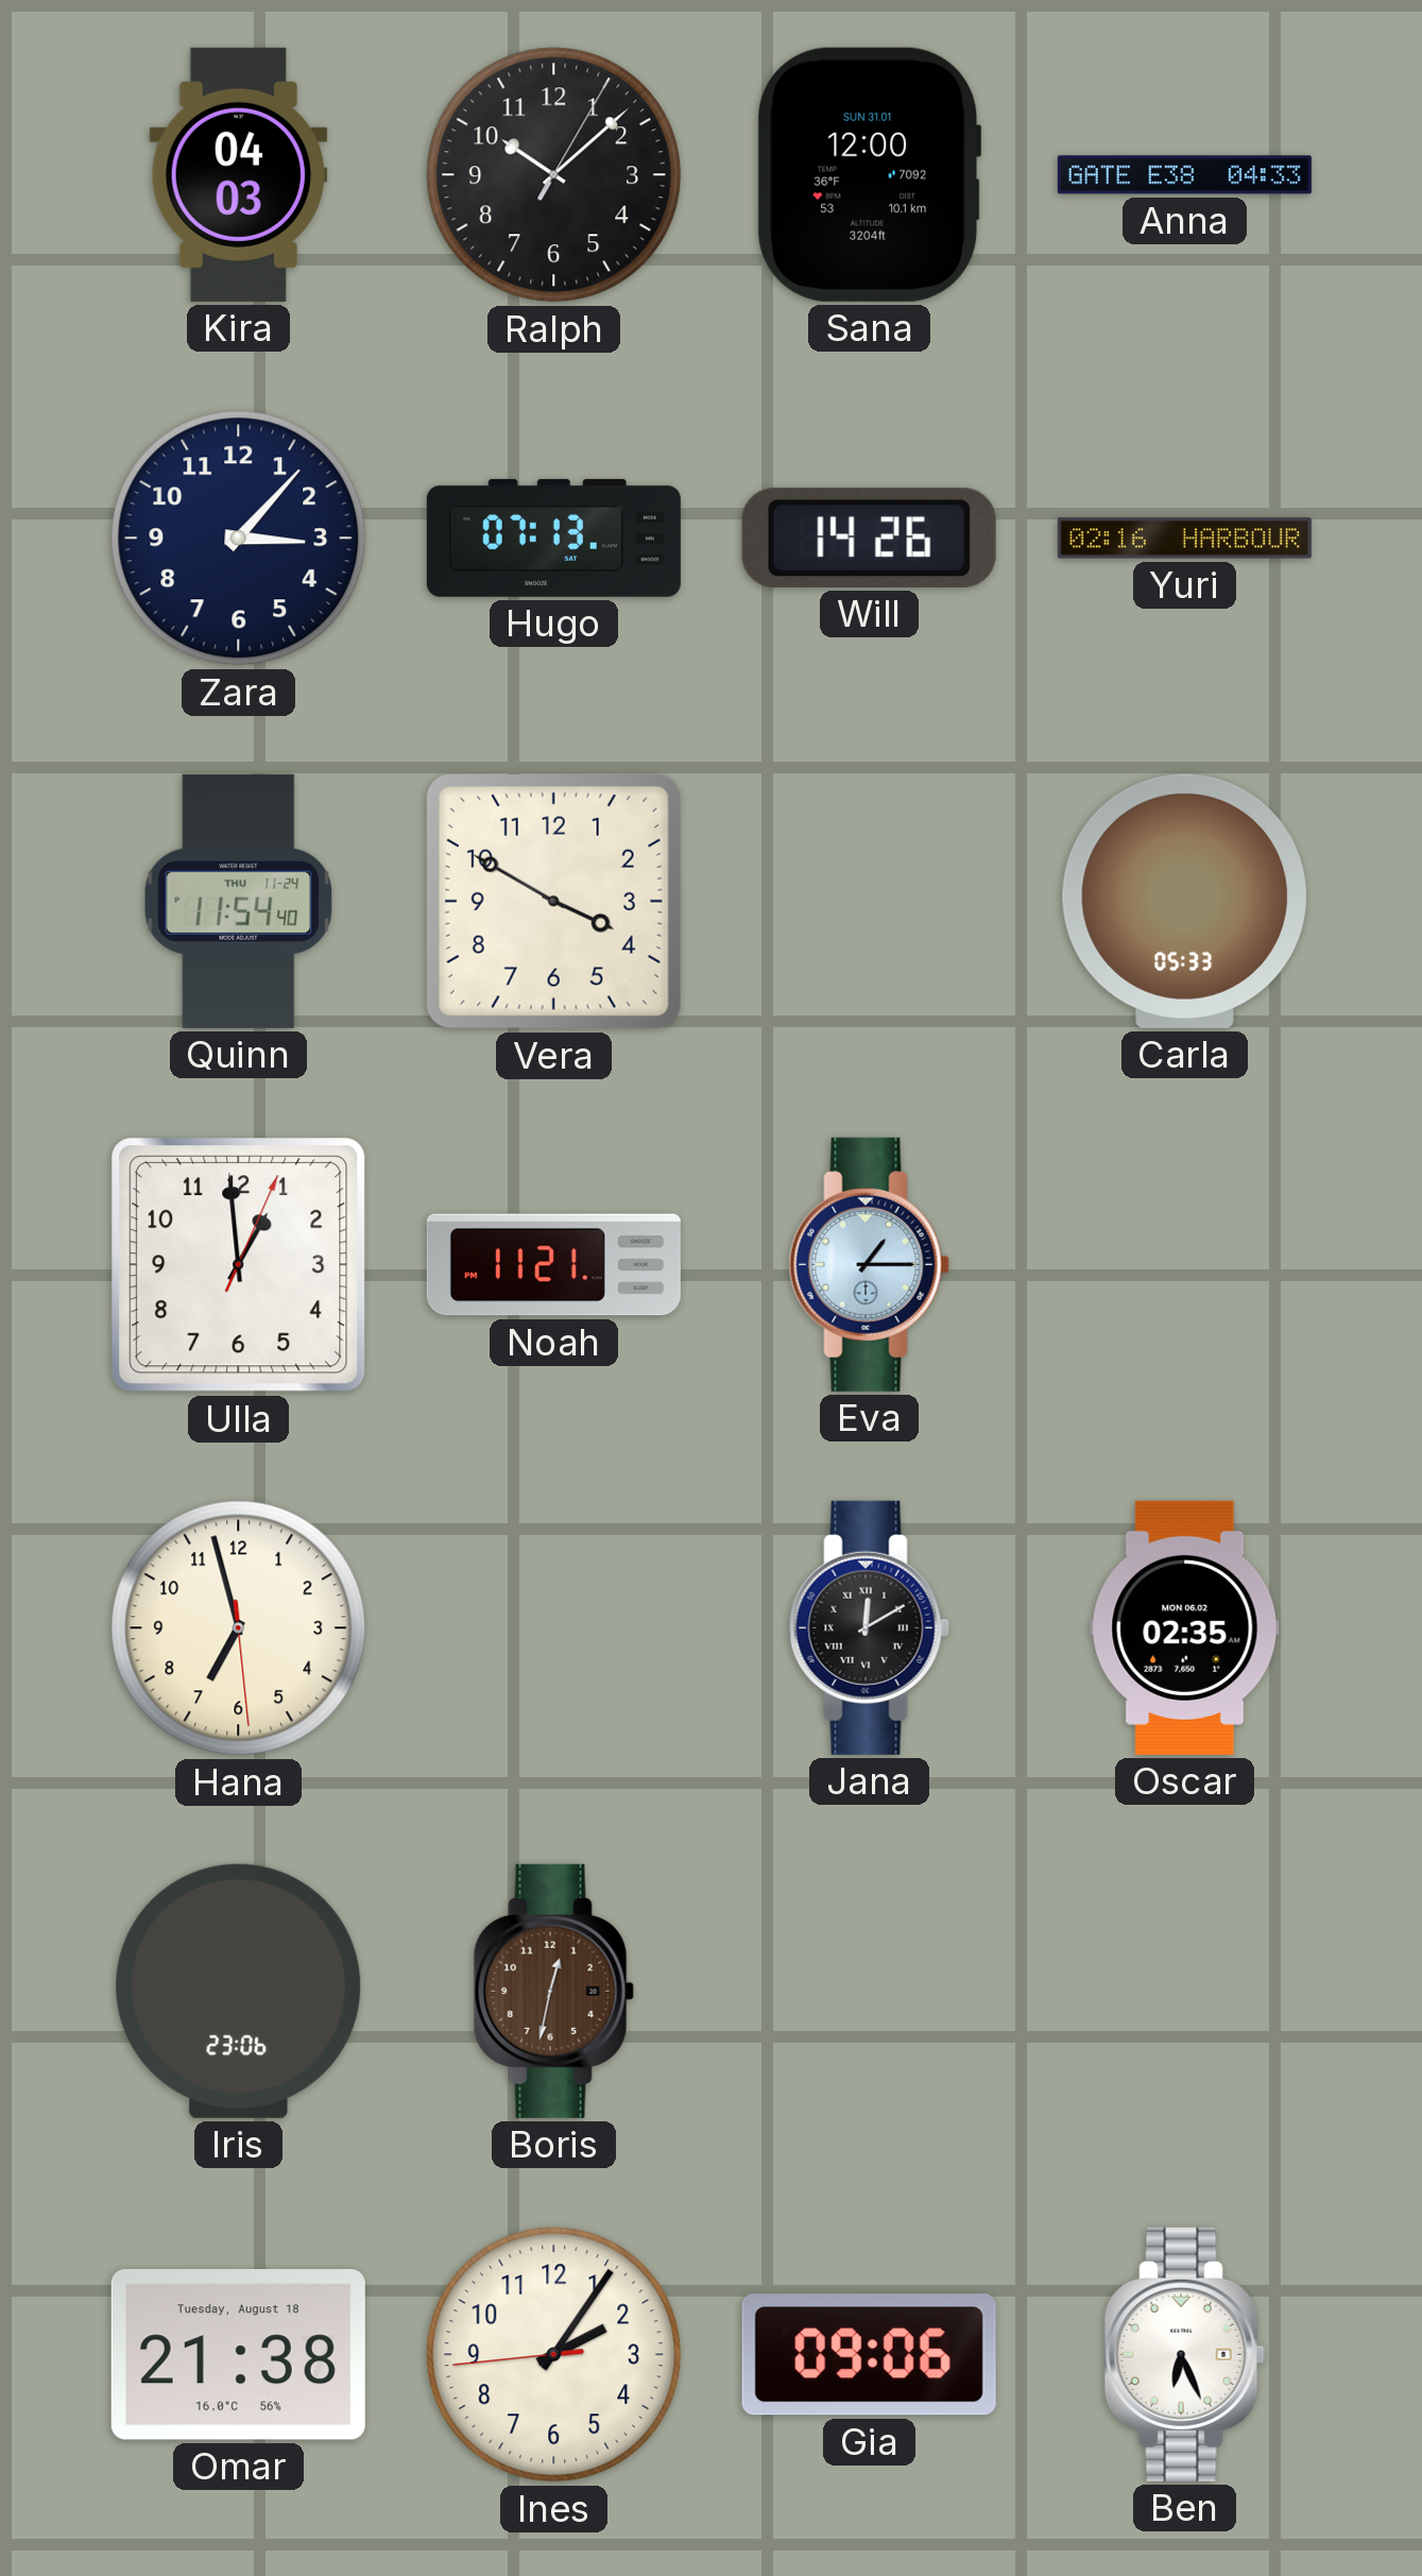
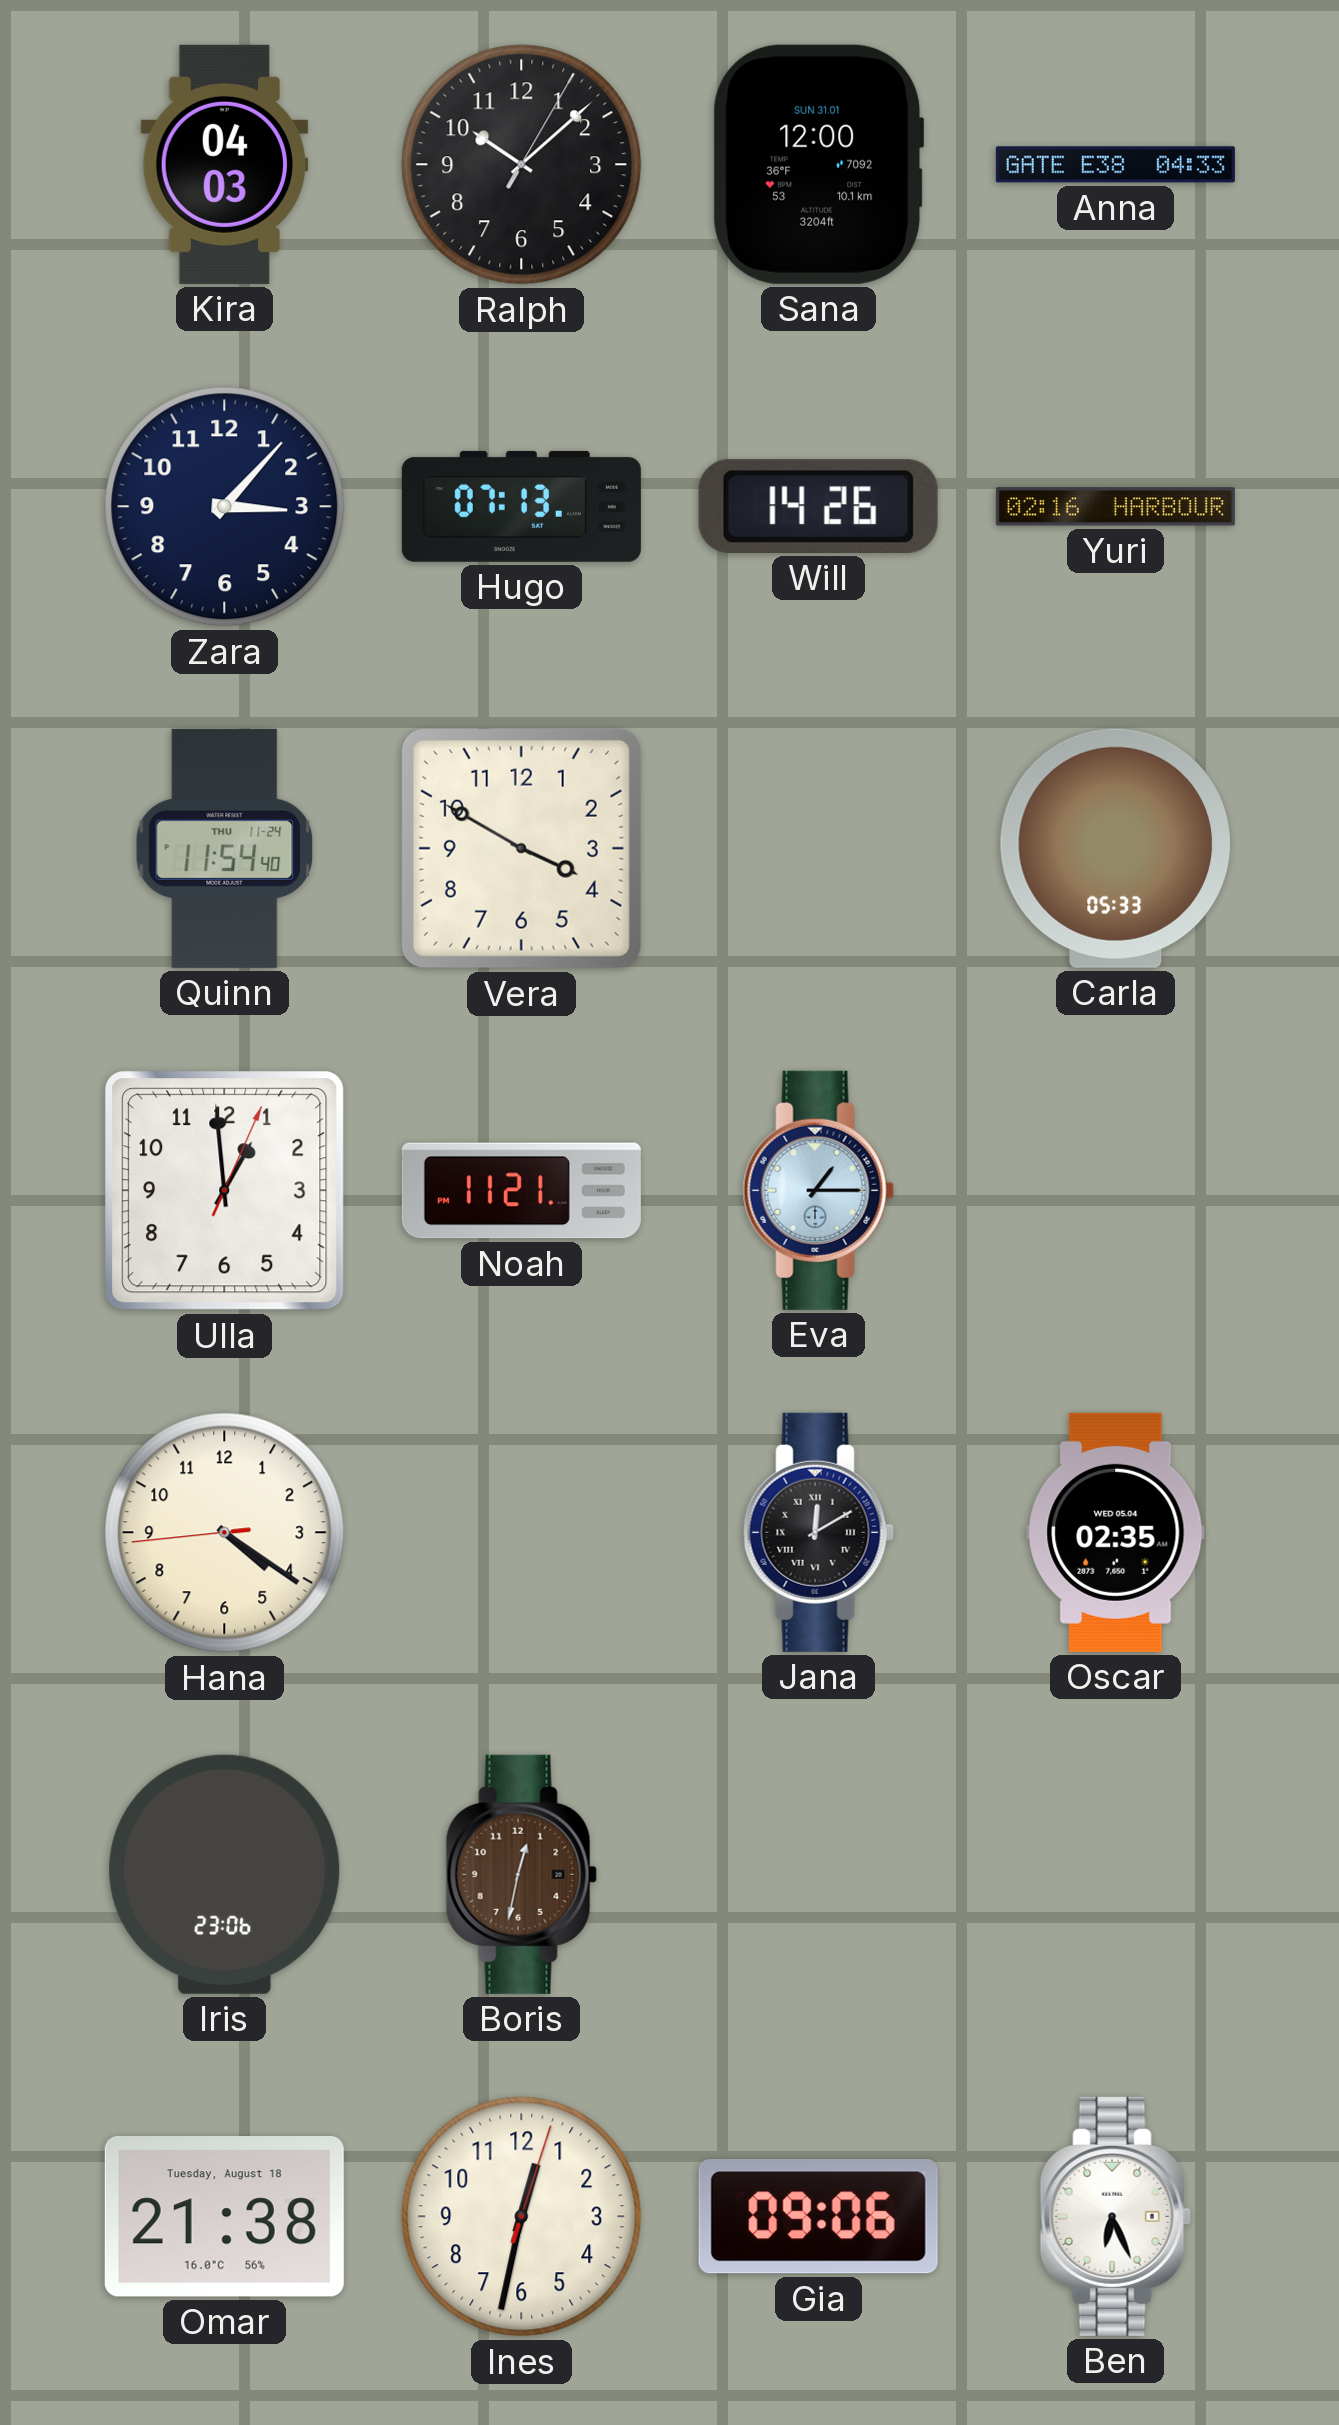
Hana: 6:57 -> 4:20
Oscar date: MON 06.02 -> WED 05.04
Ines: 2:05 -> 12:32
